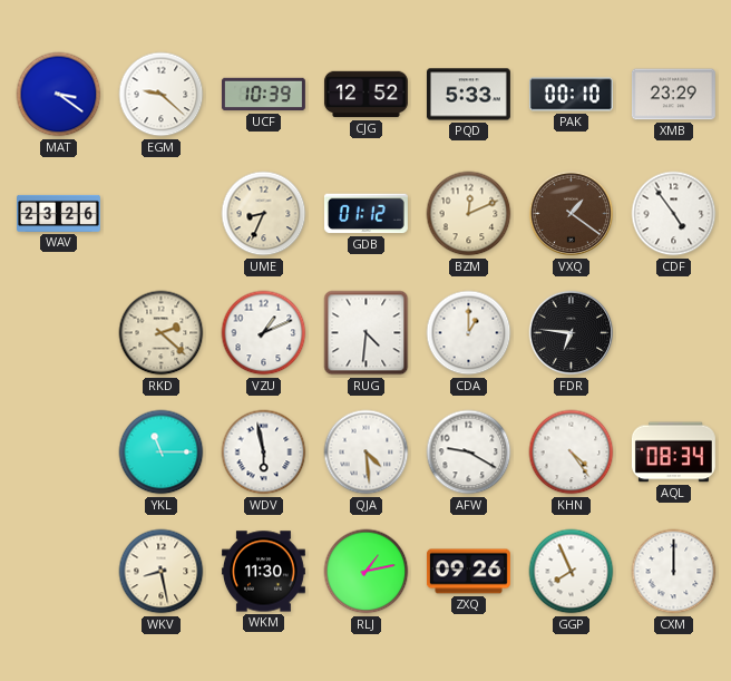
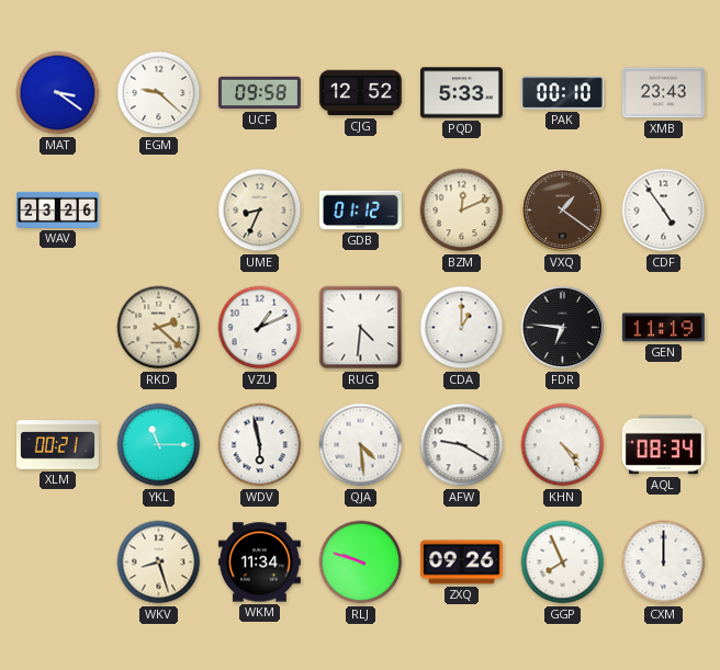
UCF: 10:39 -> 09:58
XMB: 23:29 -> 23:43
GEN: none -> 11:19
XLM: none -> 00:21
WKV: 8:28 -> 8:27
WKM: 11:30 -> 11:34
RLJ: 1:13 -> 9:48
